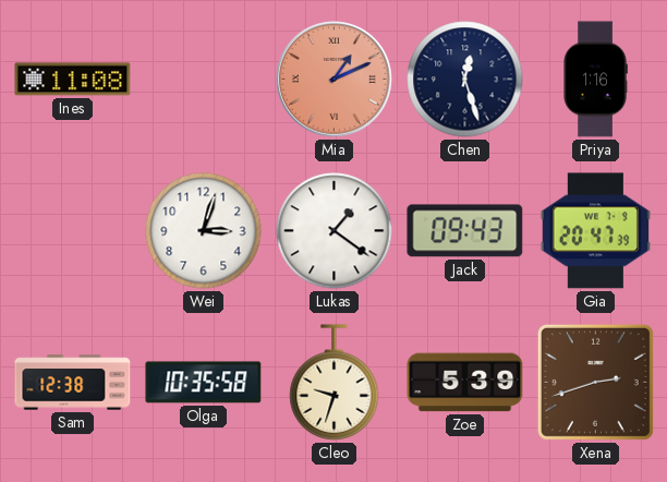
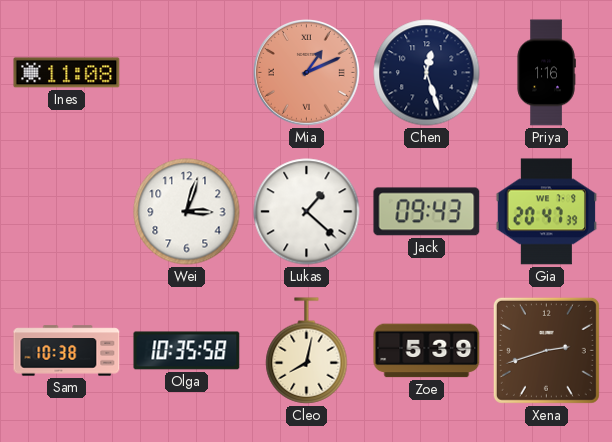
Lukas: 1:21 -> 1:22
Sam: 12:38 -> 10:38
Cleo: 9:33 -> 8:02
